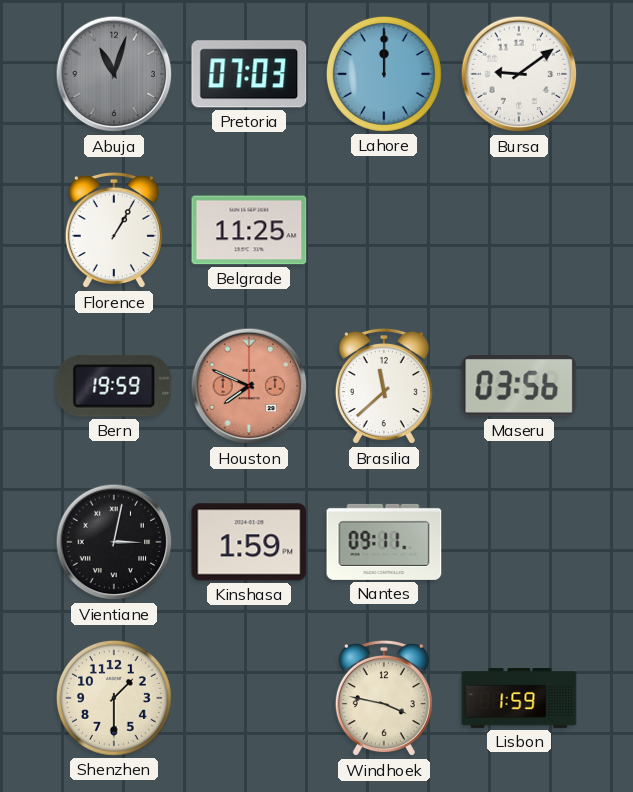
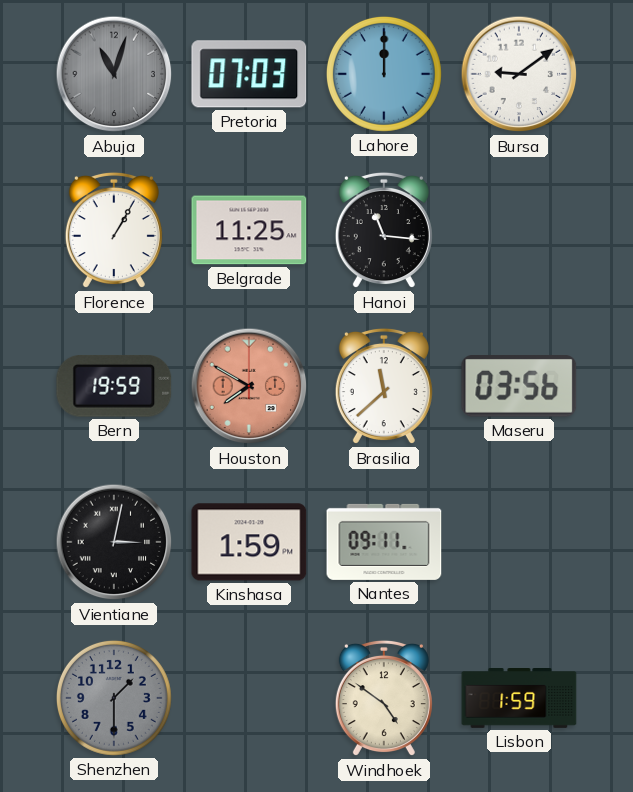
Hanoi: none -> 11:16
Houston: 7:49 -> 7:50
Shenzhen dial: cream -> grey
Windhoek: 3:47 -> 4:51
